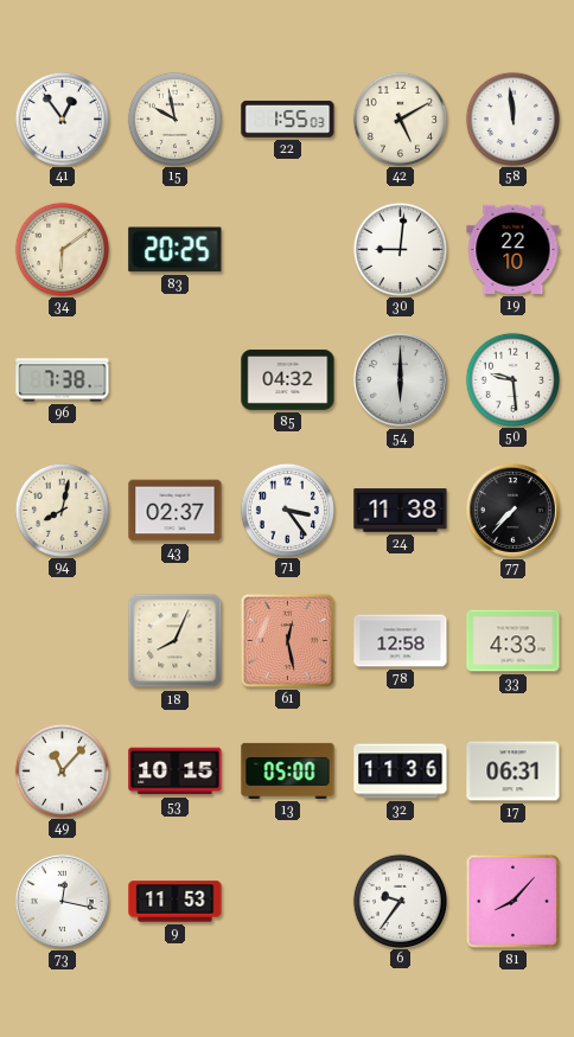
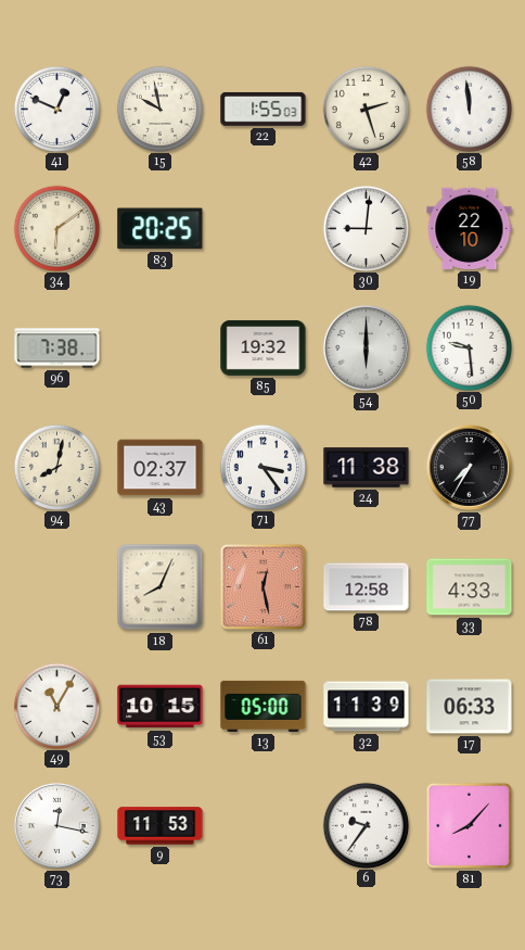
41: 12:54 -> 12:49
42: 5:10 -> 2:27
85: 04:32 -> 19:32
77: 7:37 -> 7:35
49: 11:07 -> 11:05
32: 11:36 -> 11:39
17: 06:31 -> 06:33
